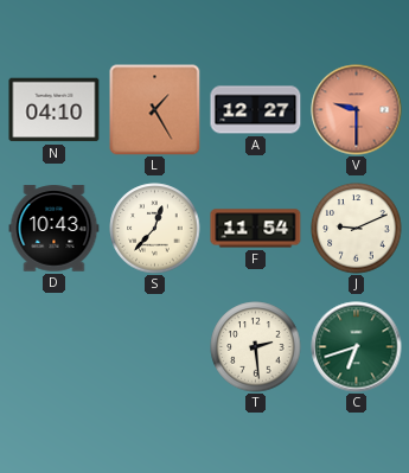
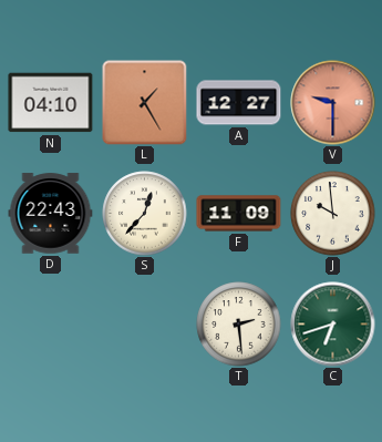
D: 10:43 -> 22:43
F: 11:54 -> 11:09
J: 9:11 -> 9:59
